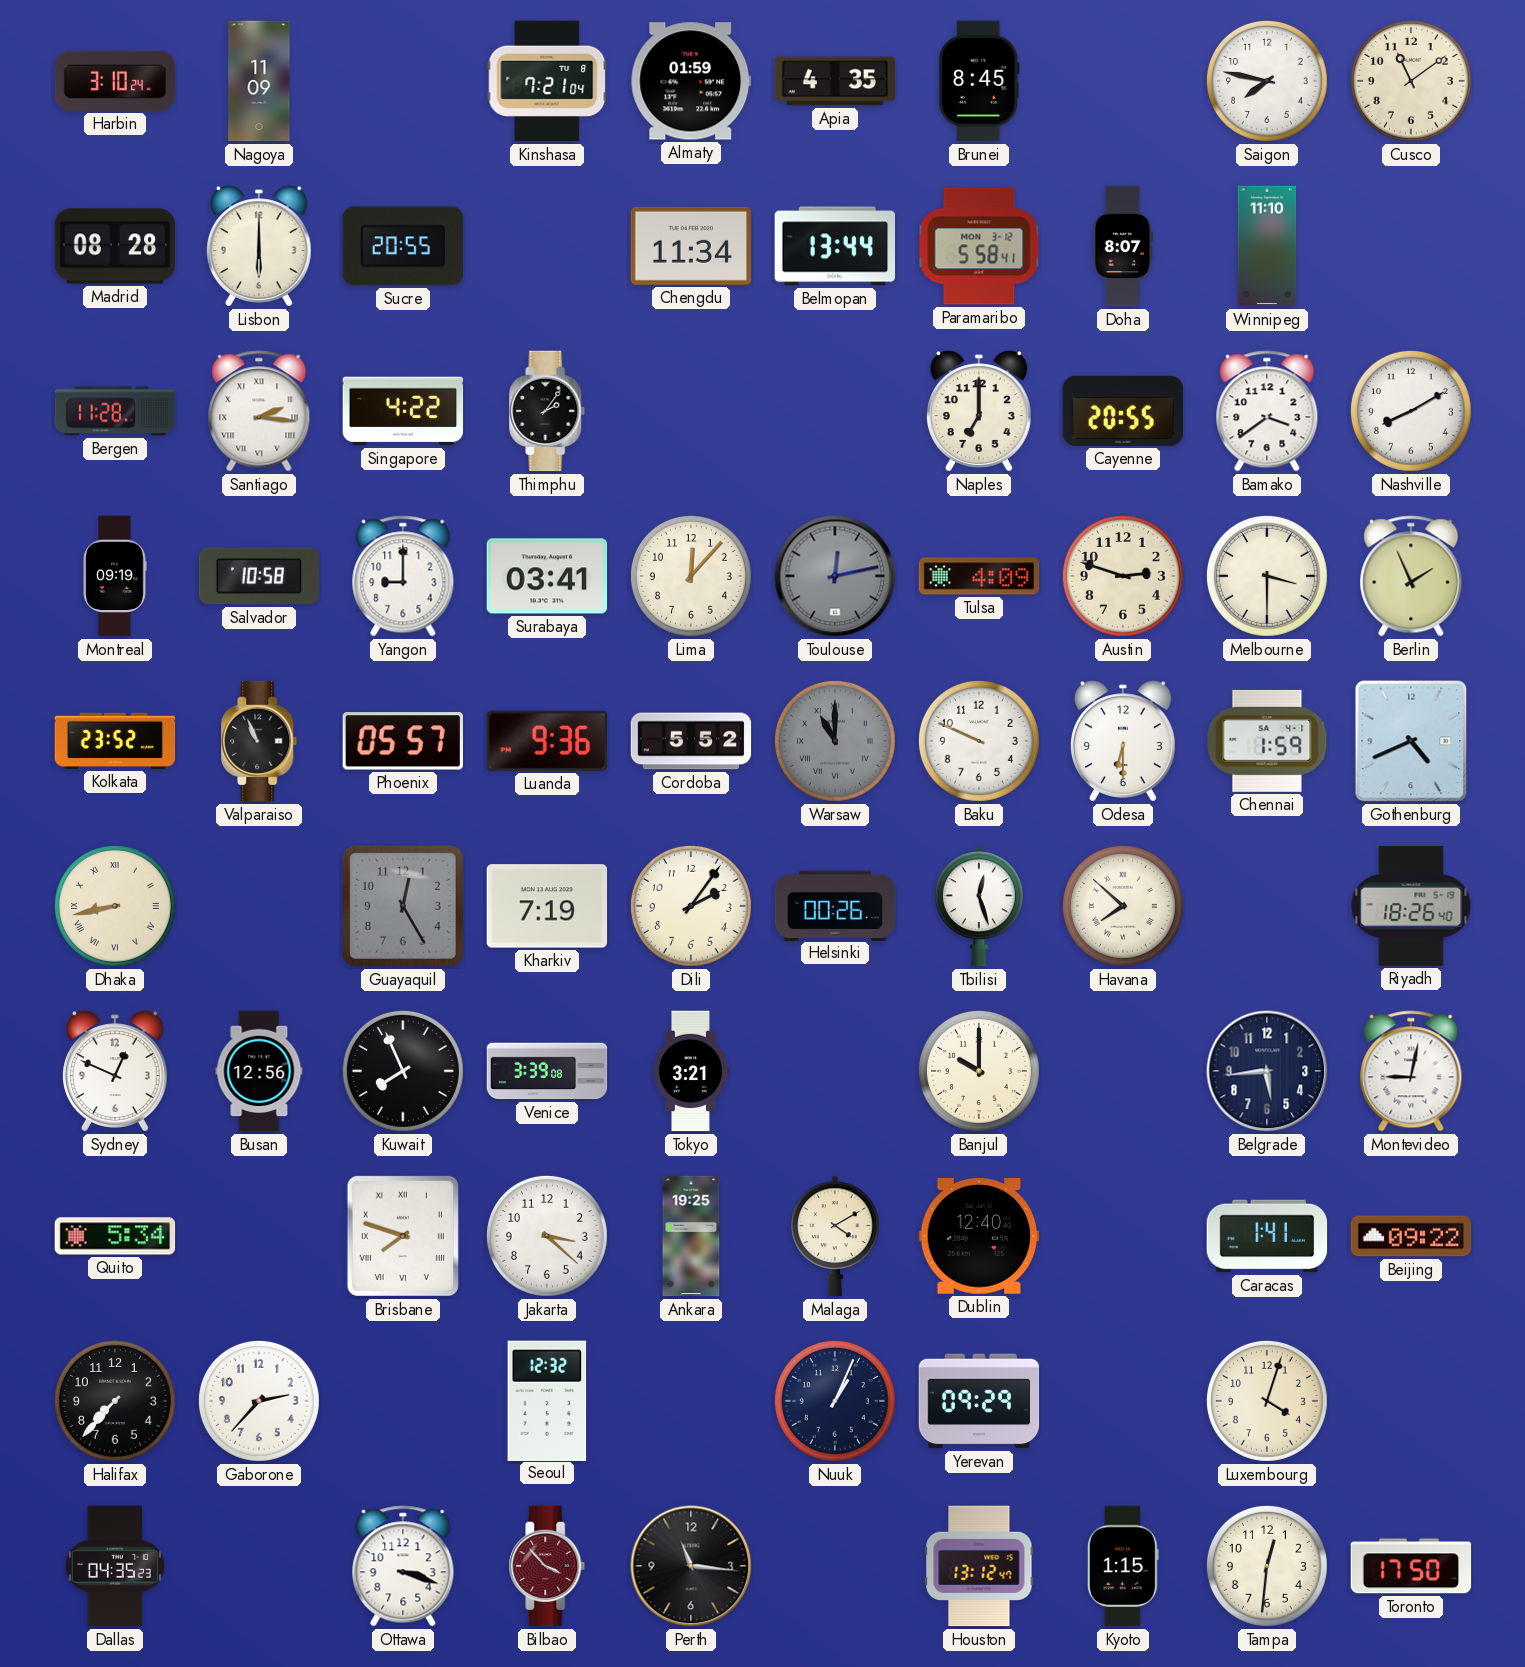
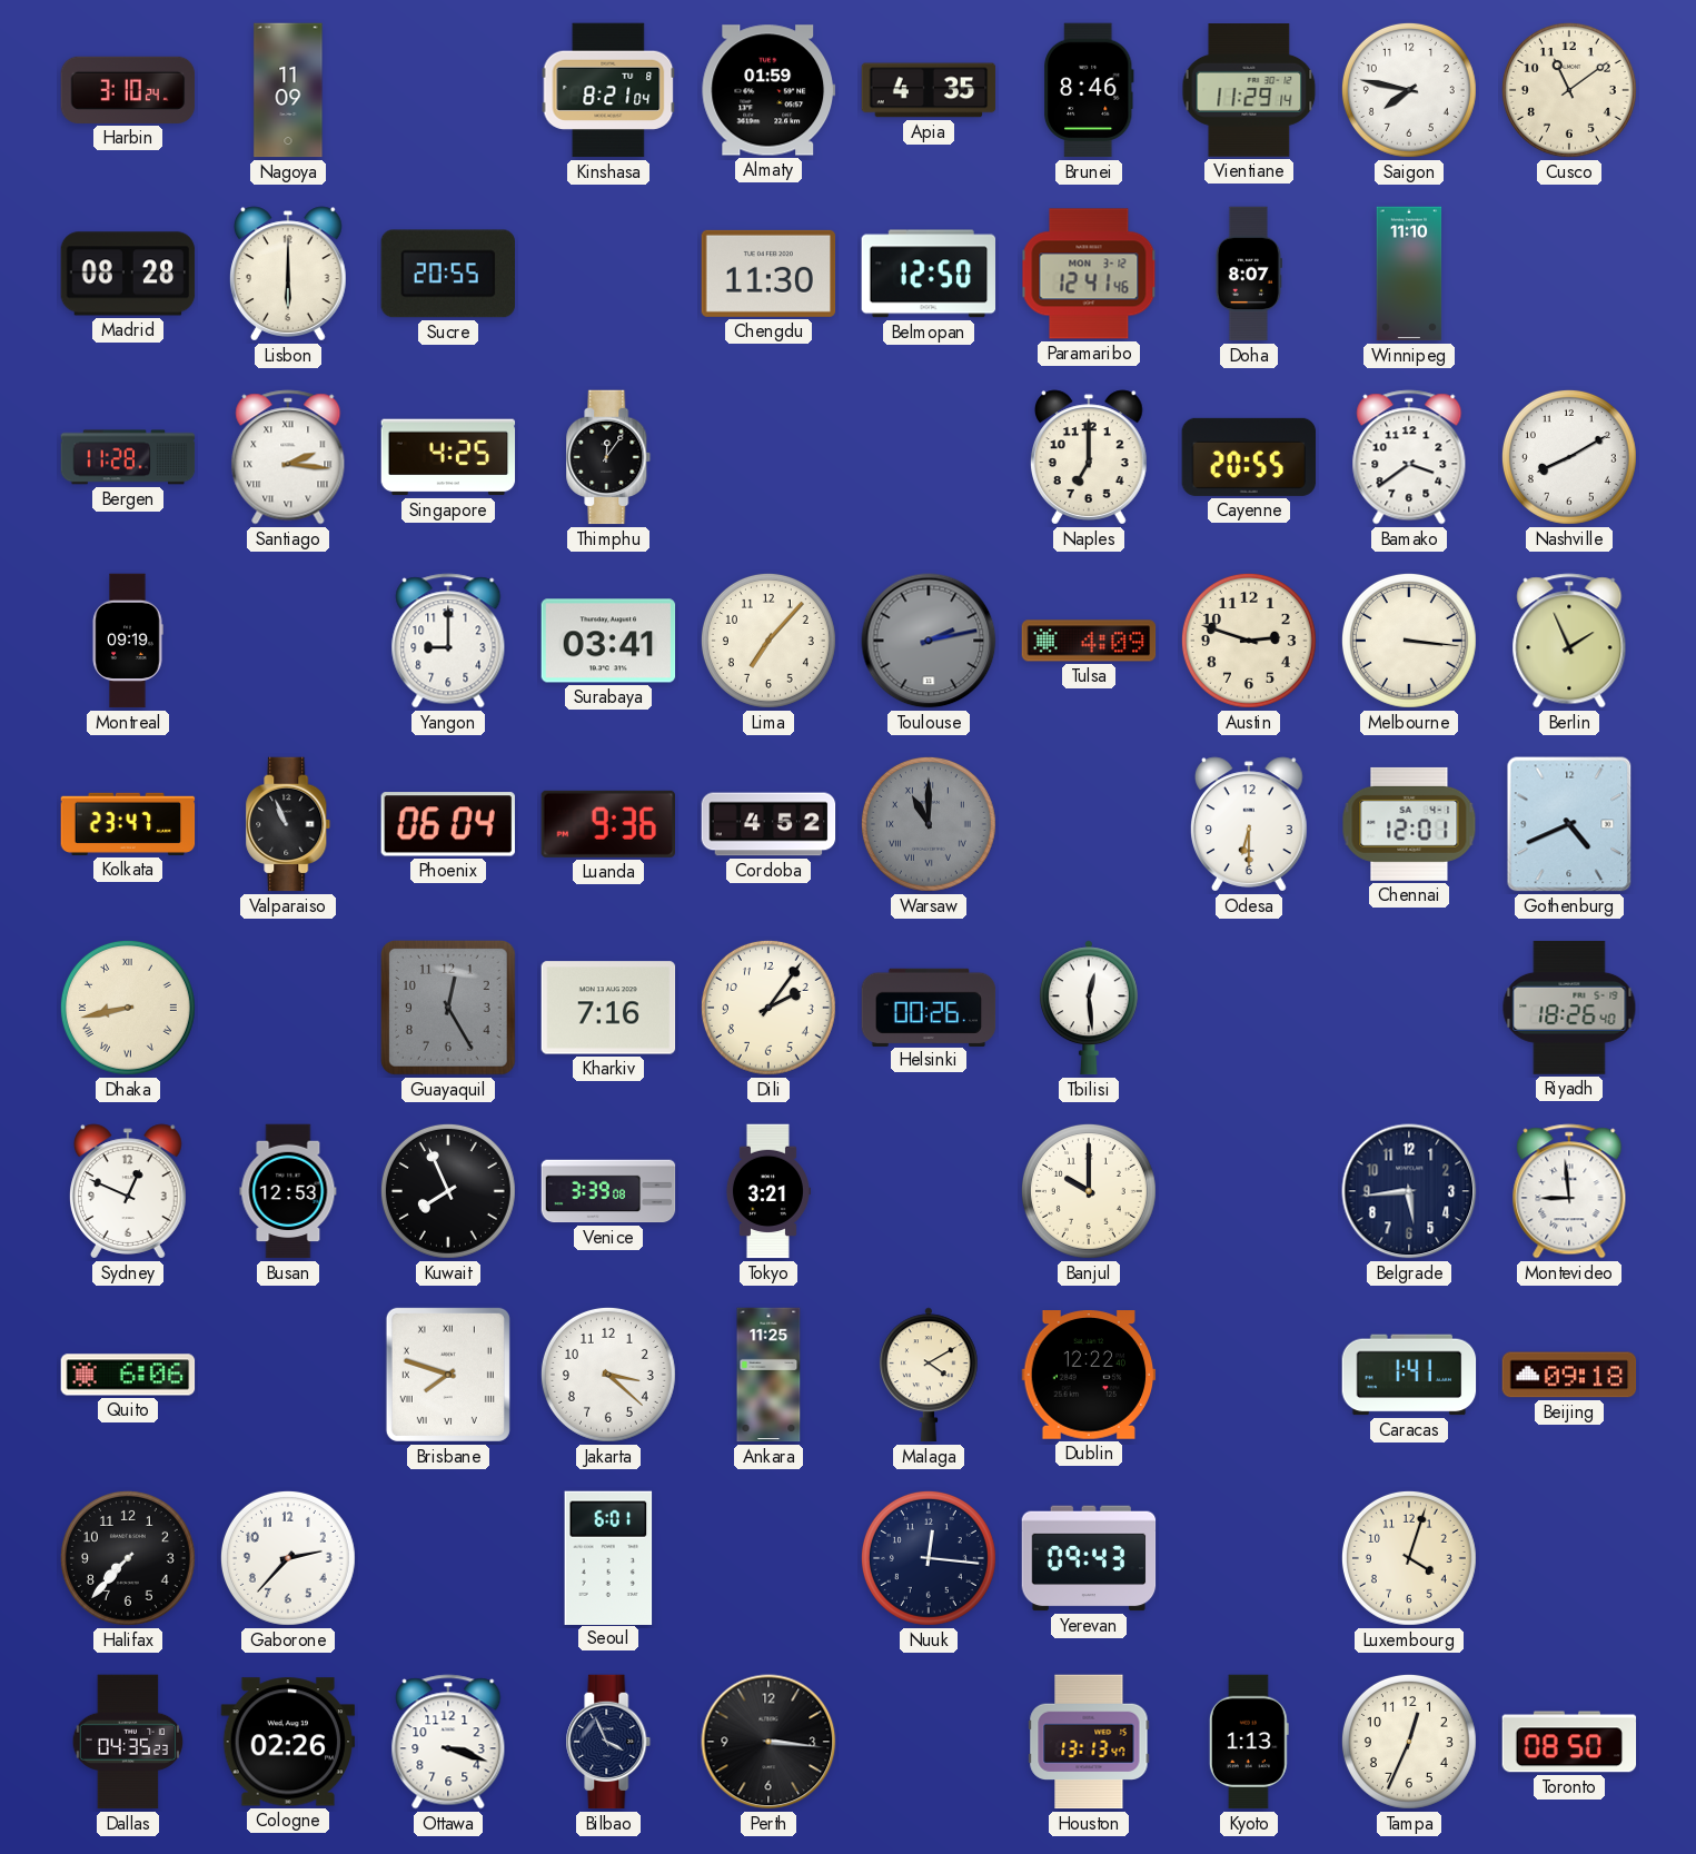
Kinshasa: 7:21 -> 8:21
Brunei: 8:45 -> 8:46
Vientiane: none -> 11:29
Chengdu: 11:34 -> 11:30
Belmopan: 13:44 -> 12:50
Paramaribo: 5:58 -> 12:41
Singapore: 4:22 -> 4:25
Thimphu: 2:06 -> 12:06
Salvador: 10:58 -> none
Lima: 12:07 -> 7:07
Toulouse: 12:13 -> 2:13
Melbourne: 3:30 -> 3:16
Kolkata: 23:52 -> 23:47
Phoenix: 05:57 -> 06:04
Cordoba: 5:52 -> 4:52
Baku: 9:49 -> none
Chennai: 1:59 -> 12:01
Kharkiv: 7:19 -> 7:16
Tbilisi: 12:27 -> 12:29
Havana: 7:52 -> none
Busan: 12:56 -> 12:53
Montevideo: 9:02 -> 8:59
Quito: 5:34 -> 6:06
Ankara: 19:25 -> 11:25
Dublin: 12:40 -> 12:22
Beijing: 09:22 -> 09:18
Seoul: 12:32 -> 6:01
Nuuk: 1:04 -> 12:16
Yerevan: 09:29 -> 09:43
Cologne: none -> 02:26
Bilbao: 3:53 -> 3:56
Bilbao dial: burgundy -> navy
Perth: 11:16 -> 3:16
Houston: 13:12 -> 13:13
Kyoto: 1:15 -> 1:13
Tampa: 12:31 -> 12:34
Toronto: 17:50 -> 08:50
